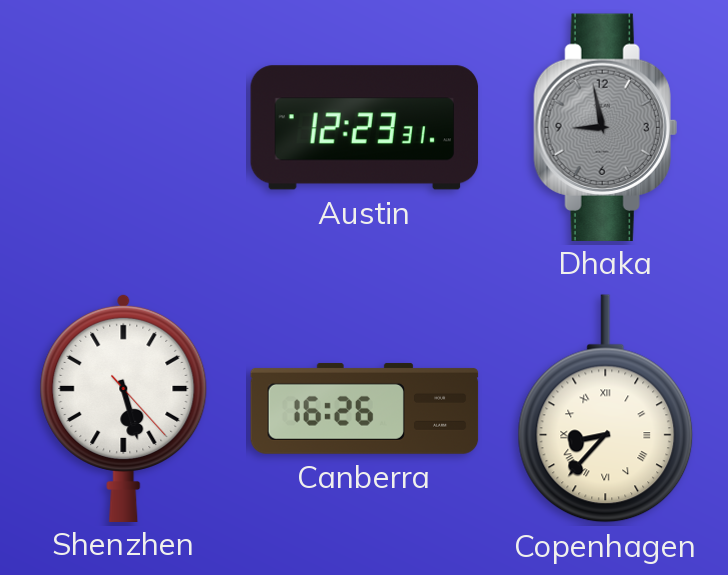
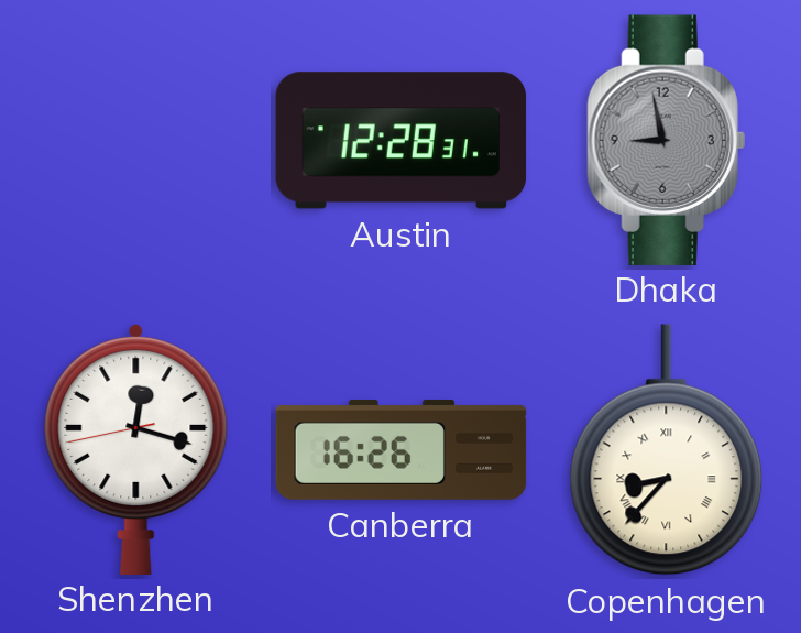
Austin: 12:23 -> 12:28
Shenzhen: 5:27 -> 12:17
